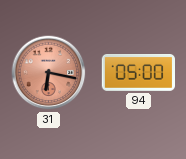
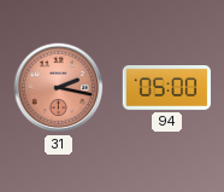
31: 6:17 -> 2:17
